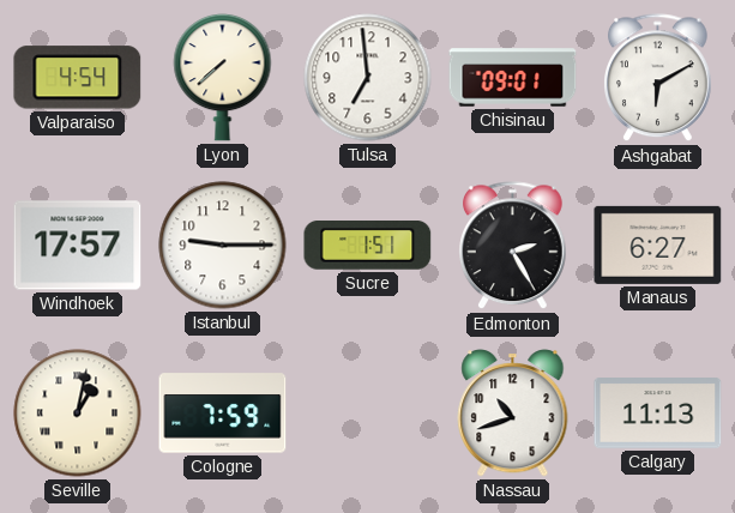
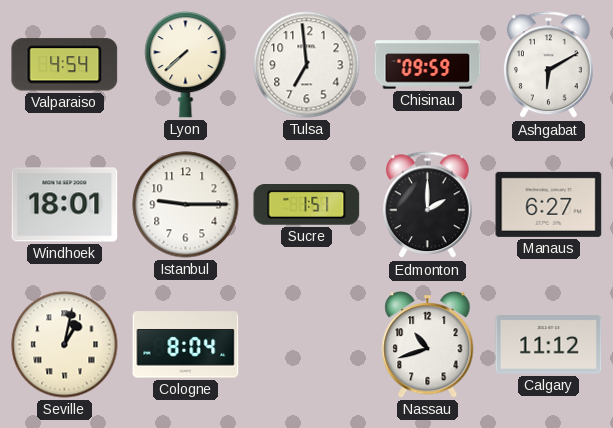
Chisinau: 09:01 -> 09:59
Windhoek: 17:57 -> 18:01
Edmonton: 2:25 -> 2:00
Cologne: 7:59 -> 8:04
Calgary: 11:13 -> 11:12
